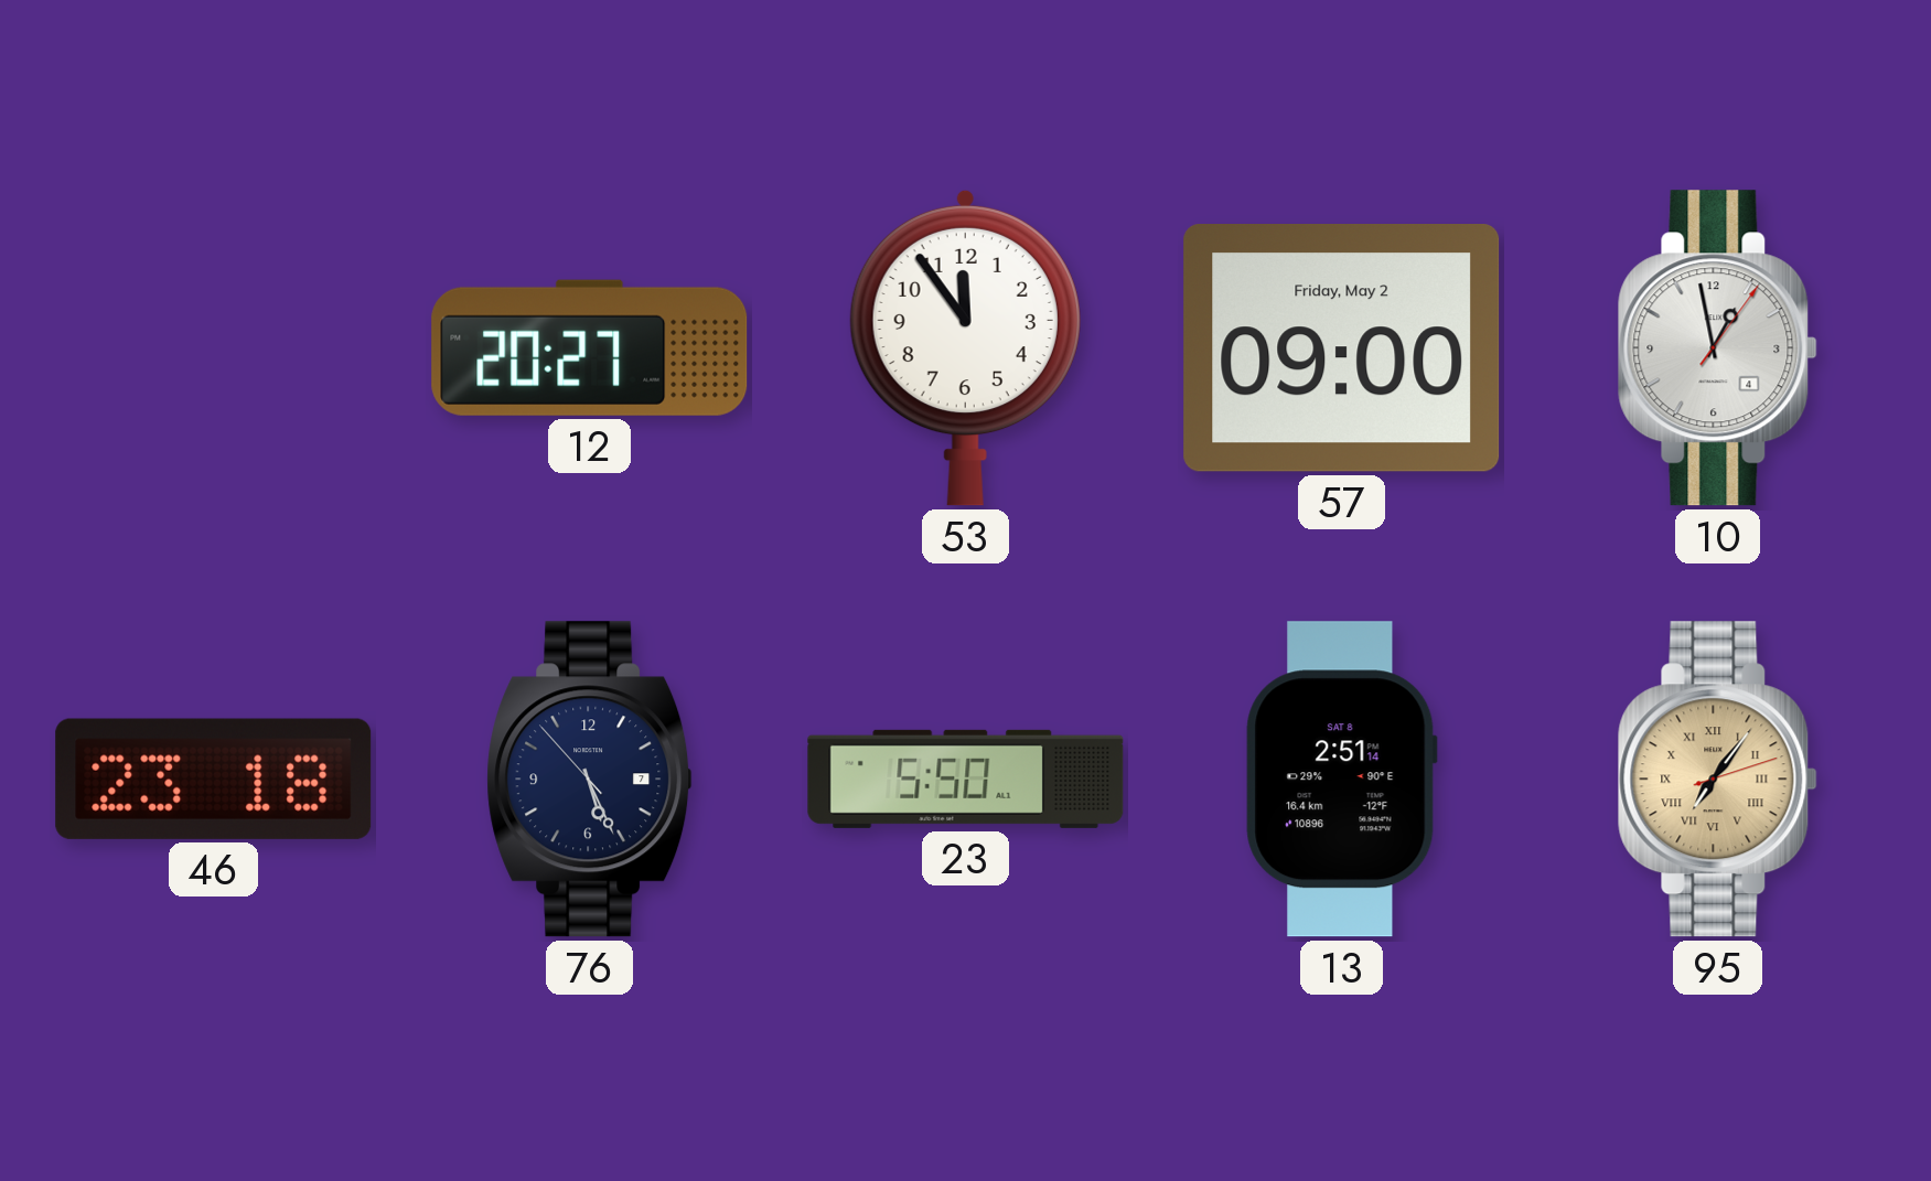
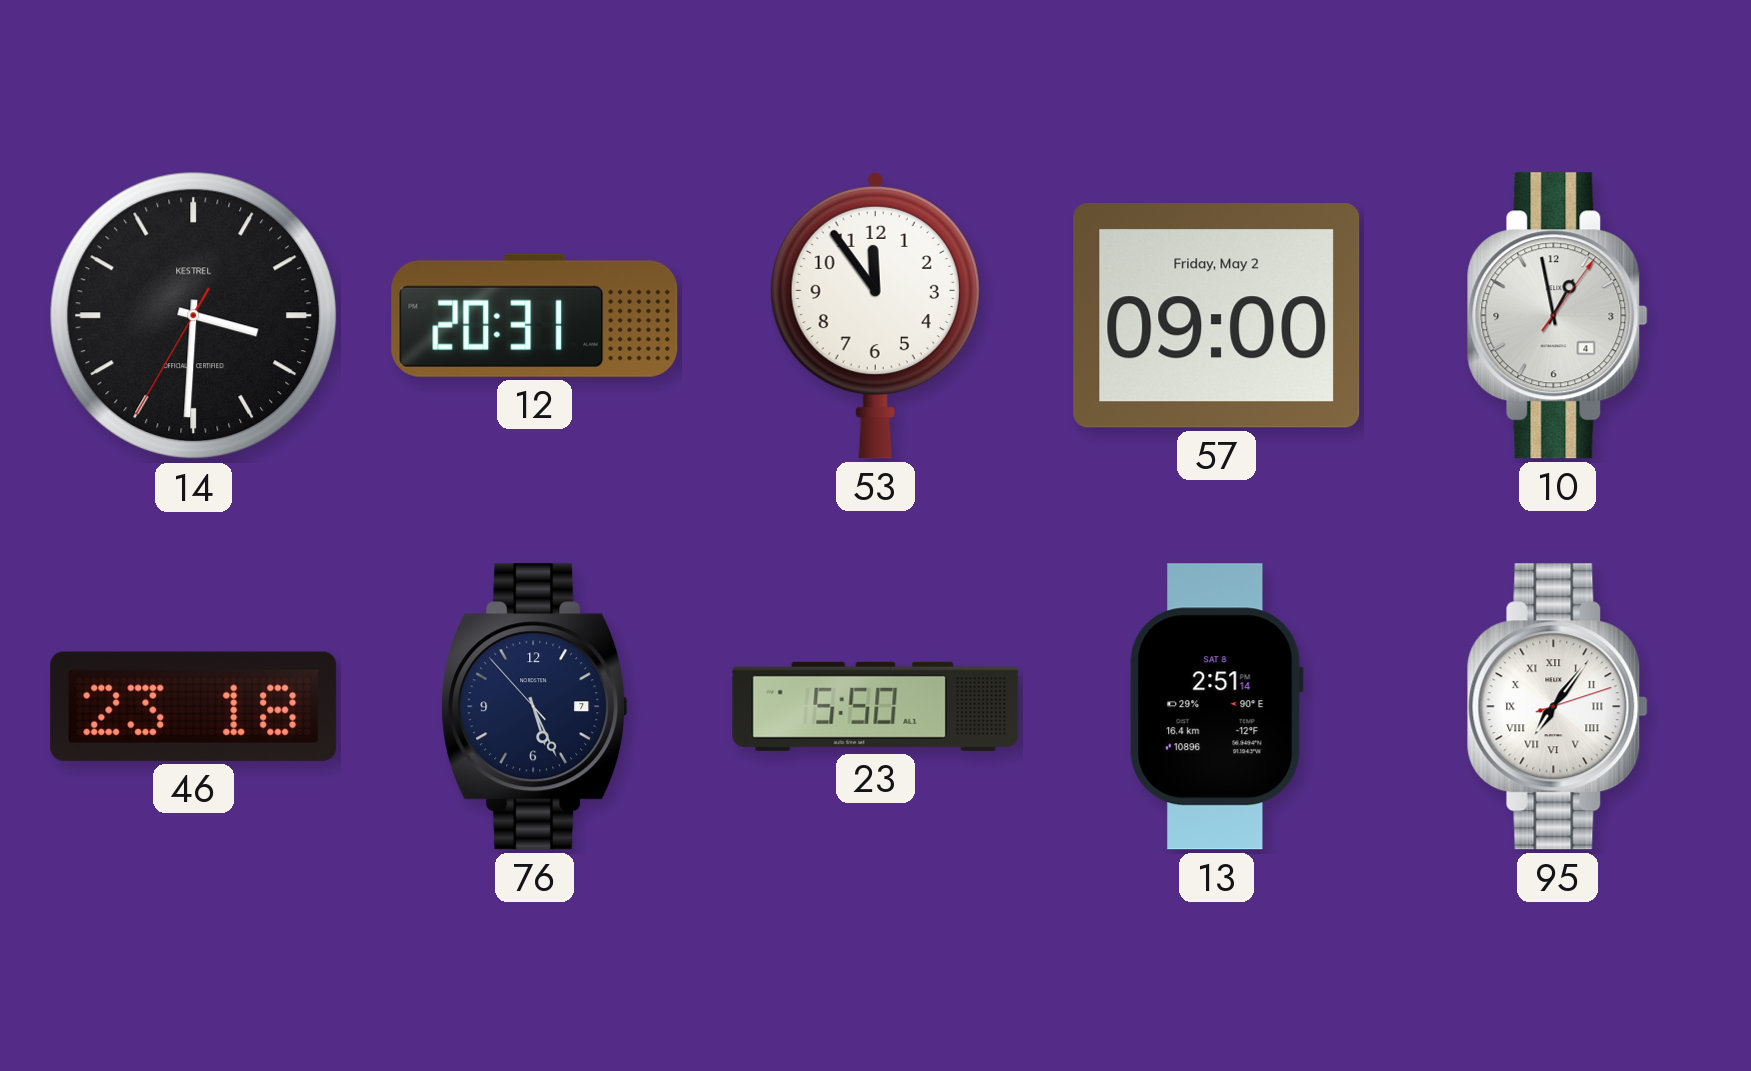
14: none -> 3:30
12: 20:27 -> 20:31
95 dial: champagne -> white
